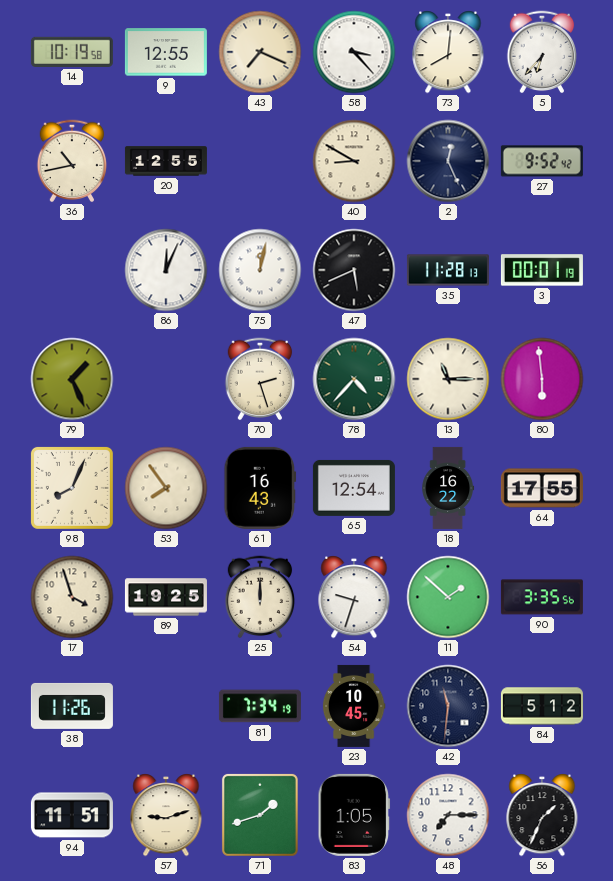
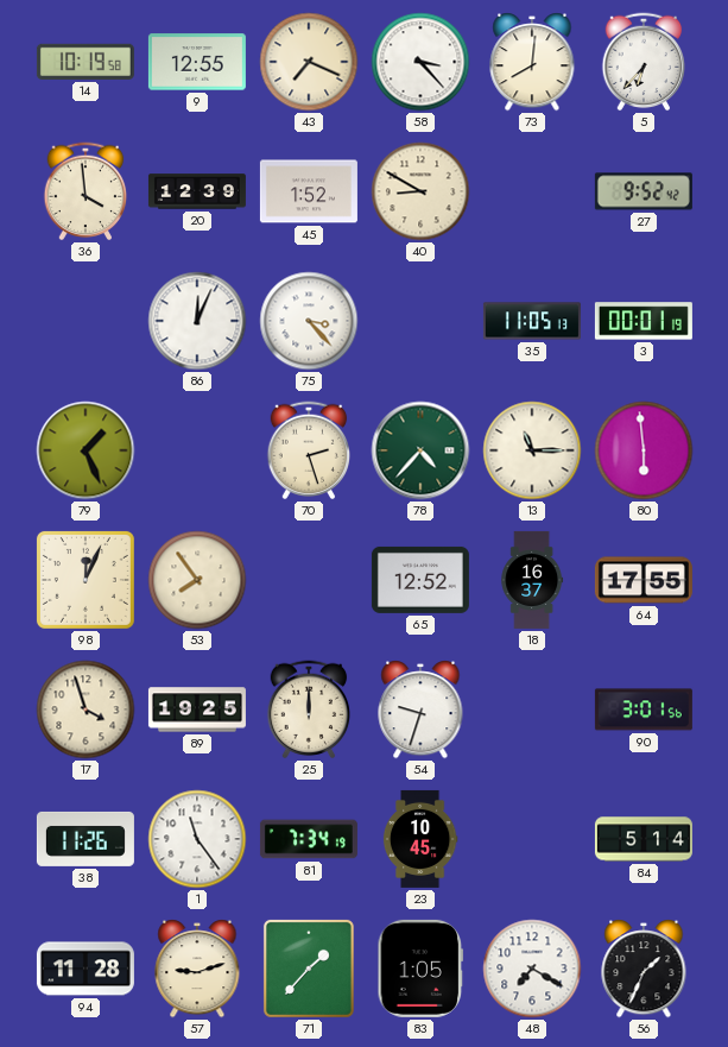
36: 10:43 -> 3:59
20: 12:55 -> 12:39
45: none -> 1:52
2: 12:26 -> none
75: 12:02 -> 3:23
47: 5:41 -> none
35: 11:28 -> 11:05
98: 8:04 -> 12:04
61: 16:43 -> none
65: 12:54 -> 12:52
18: 16:22 -> 16:37
11: 1:52 -> none
90: 3:35 -> 3:01
1: none -> 11:24
42: 11:31 -> none
84: 5:12 -> 5:14
94: 11:51 -> 11:28
71: 1:42 -> 1:37
48: 7:15 -> 7:20
